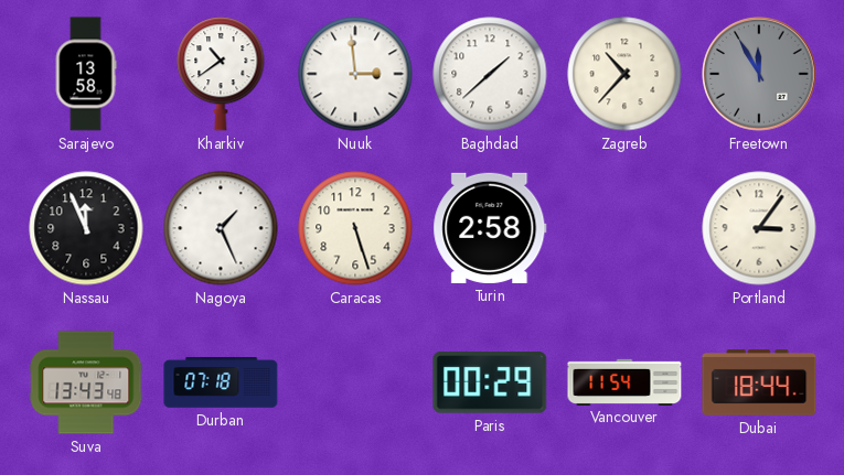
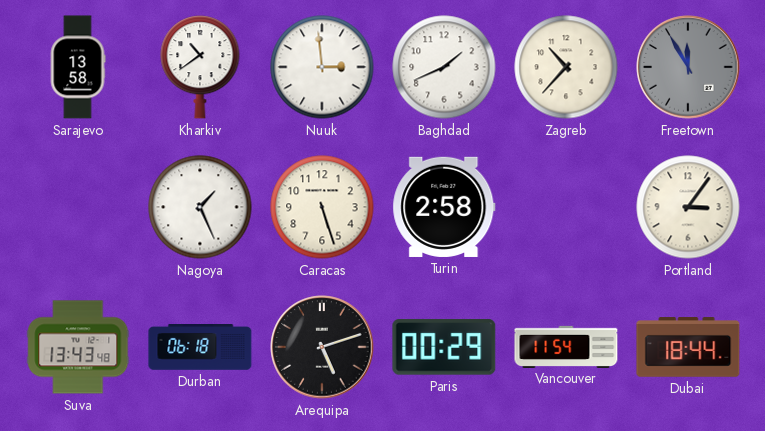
Baghdad: 1:38 -> 1:41
Nassau: 11:56 -> none
Durban: 07:18 -> 06:18
Arequipa: none -> 5:12
